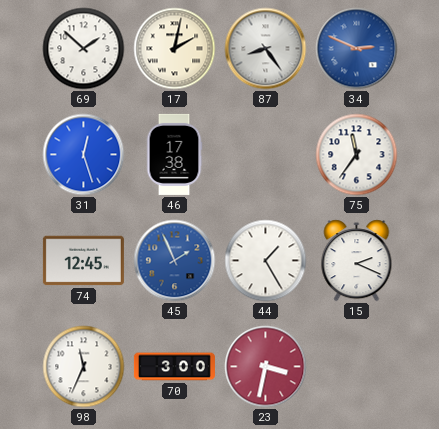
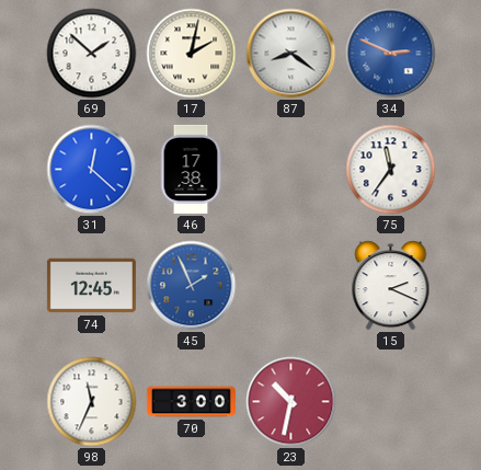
87: 8:24 -> 8:21
31: 12:27 -> 12:22
44: 1:25 -> none
23: 3:32 -> 10:32
